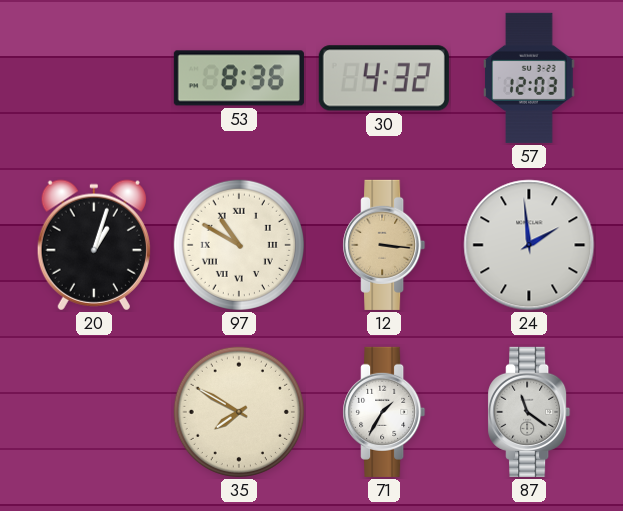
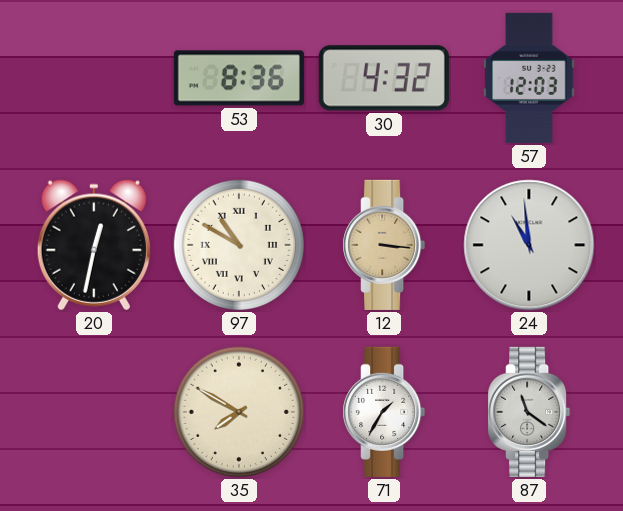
20: 1:03 -> 12:32
24: 1:59 -> 10:59
